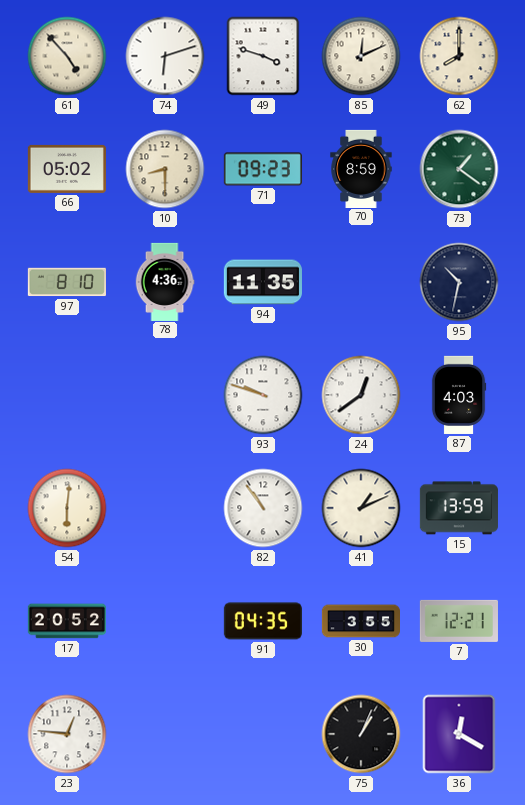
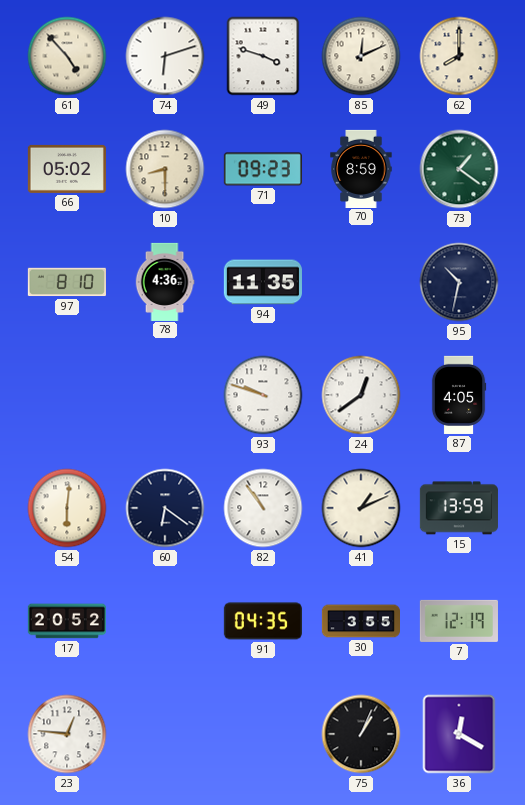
87: 4:03 -> 4:05
60: none -> 6:21
7: 12:21 -> 12:19
